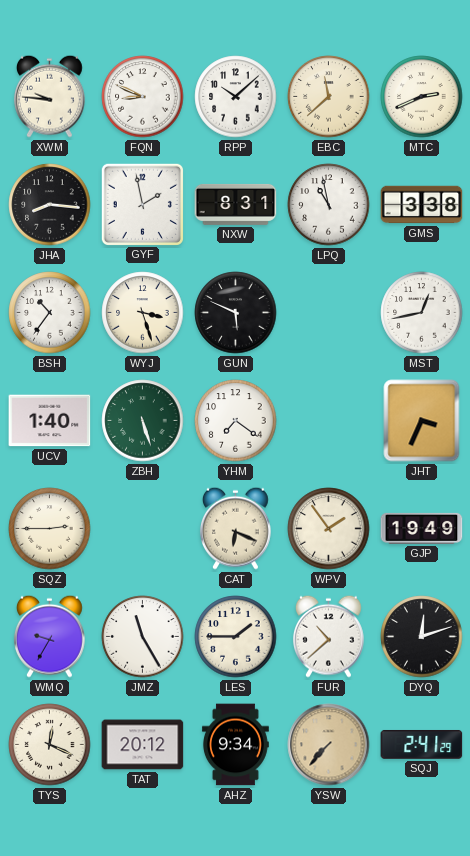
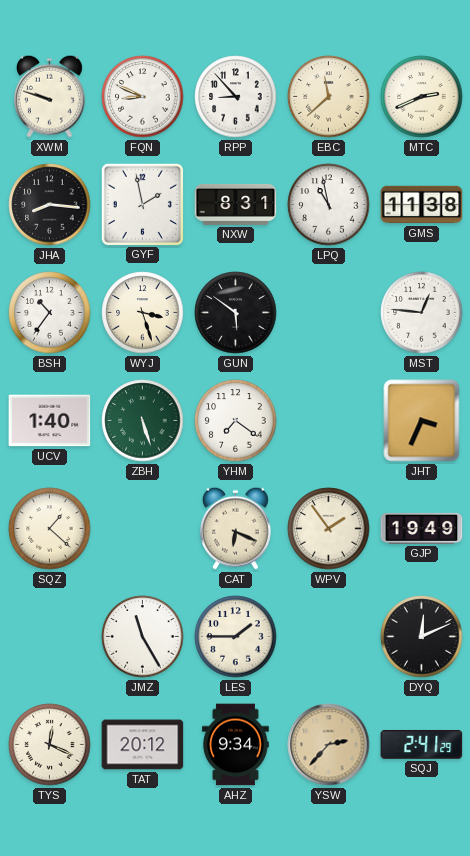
XWM: 9:46 -> 9:48
RPP: 10:08 -> 8:53
GMS: 3:38 -> 11:38
GUN: 5:49 -> 5:51
MST: 12:43 -> 12:46
SQZ: 2:45 -> 1:22
WMQ: 9:35 -> none
FUR: 10:38 -> none
DYQ: 12:12 -> 12:11
YSW: 7:37 -> 2:37
